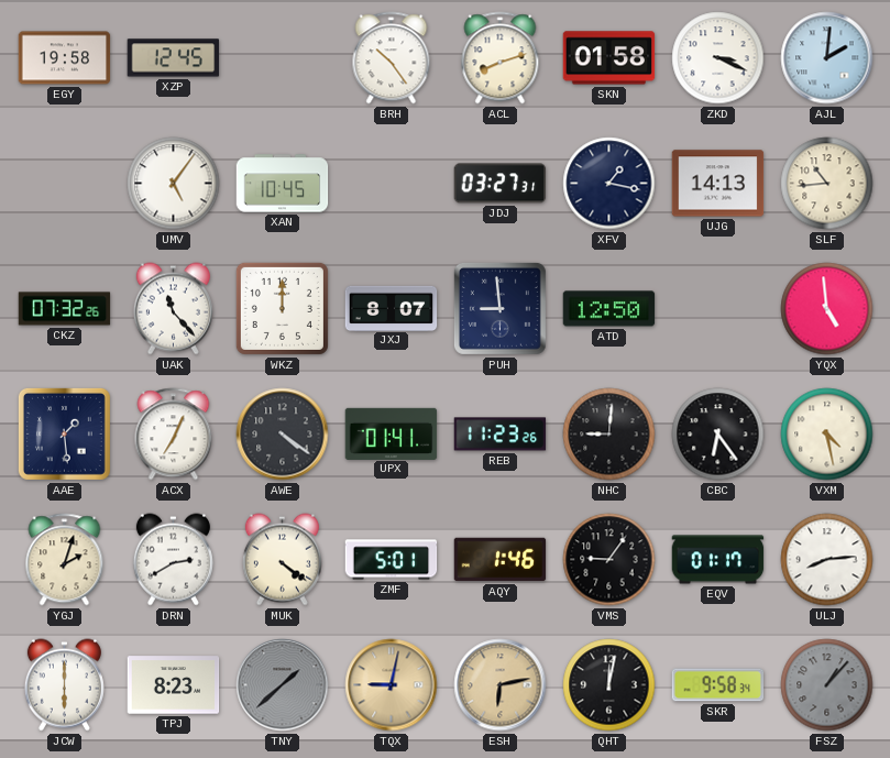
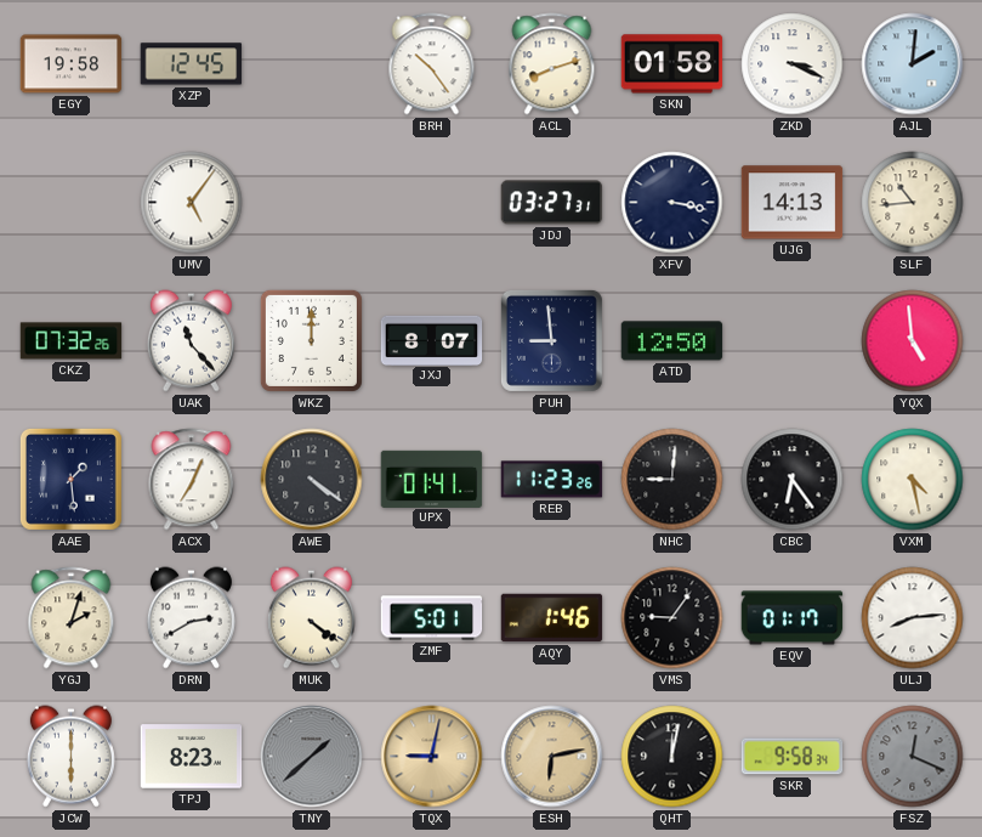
XAN: 10:45 -> none
XFV: 1:17 -> 3:17
FSZ: 1:07 -> 12:19
